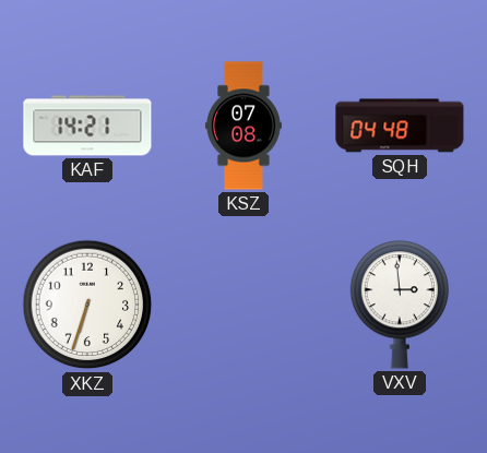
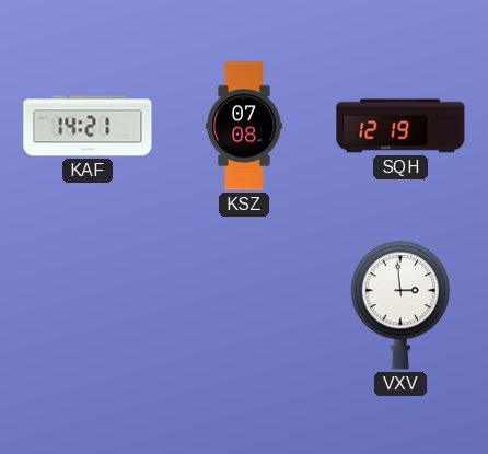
SQH: 04:48 -> 12:19
XKZ: 6:33 -> none
